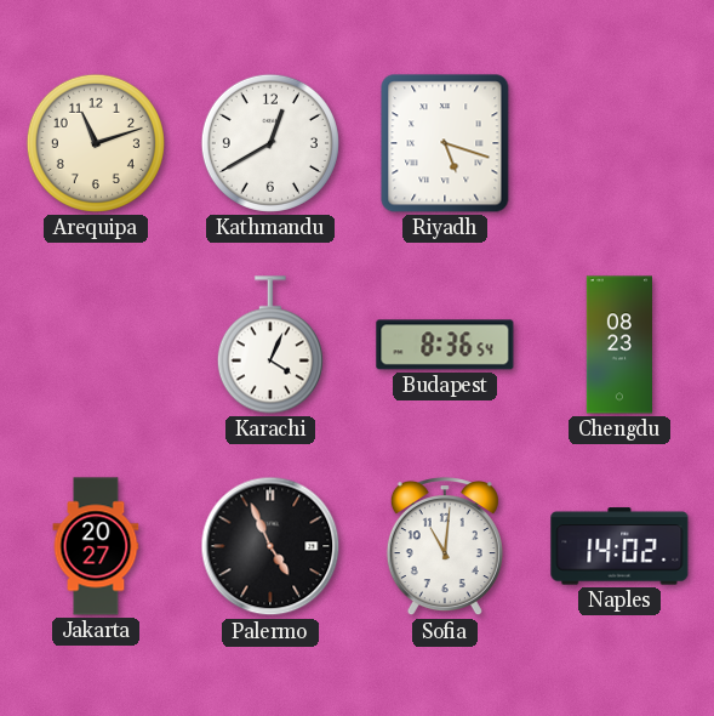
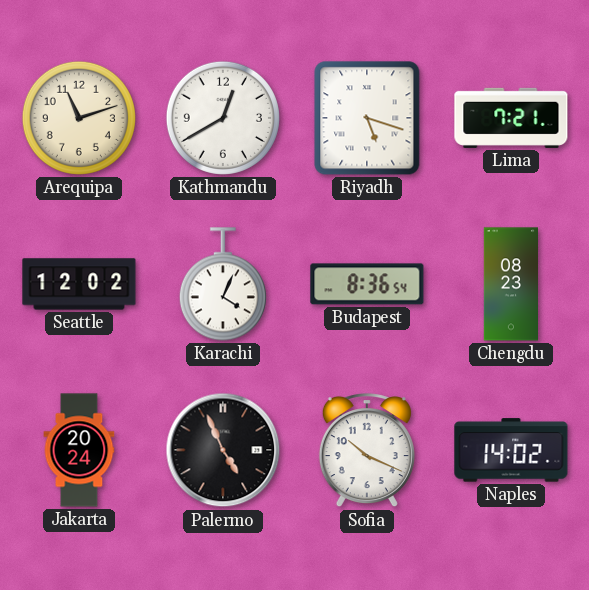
Lima: none -> 7:21
Seattle: none -> 12:02
Jakarta: 20:27 -> 20:24
Sofia: 11:01 -> 10:19
